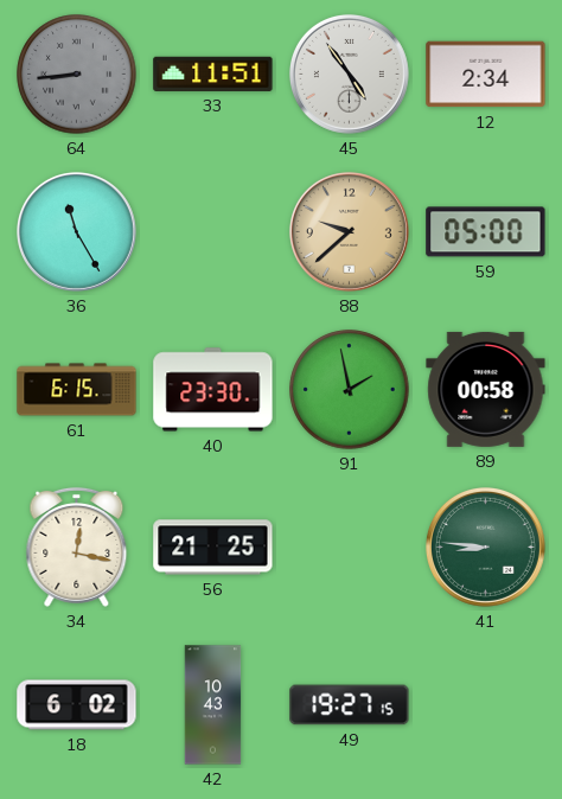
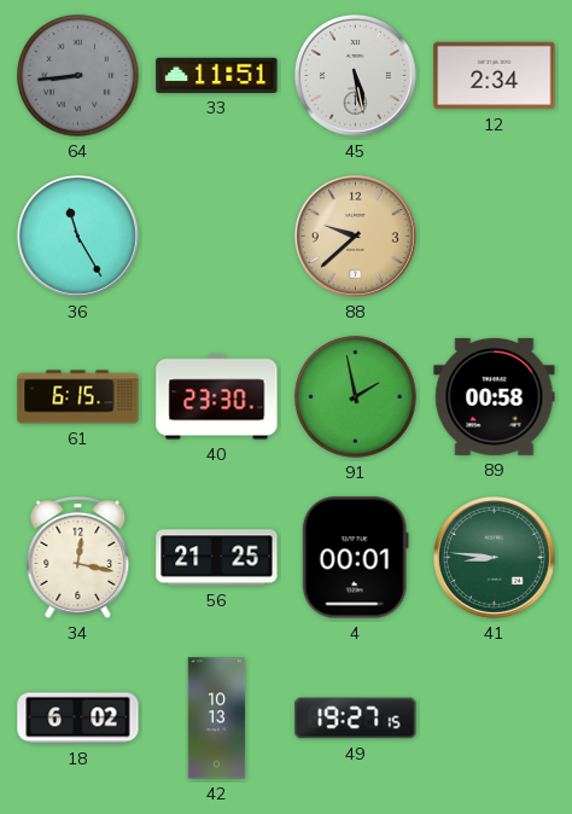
45: 4:54 -> 5:28
59: 05:00 -> none
4: none -> 00:01
42: 10:43 -> 10:13
